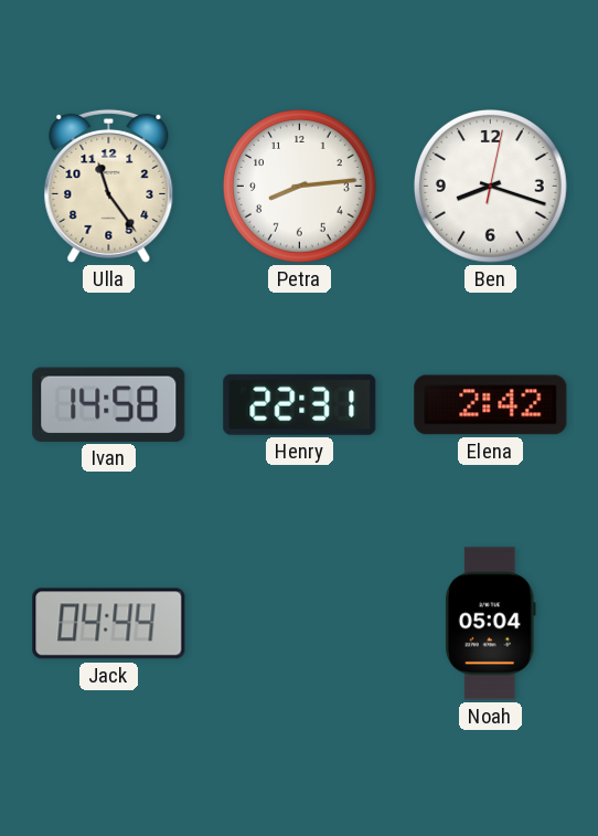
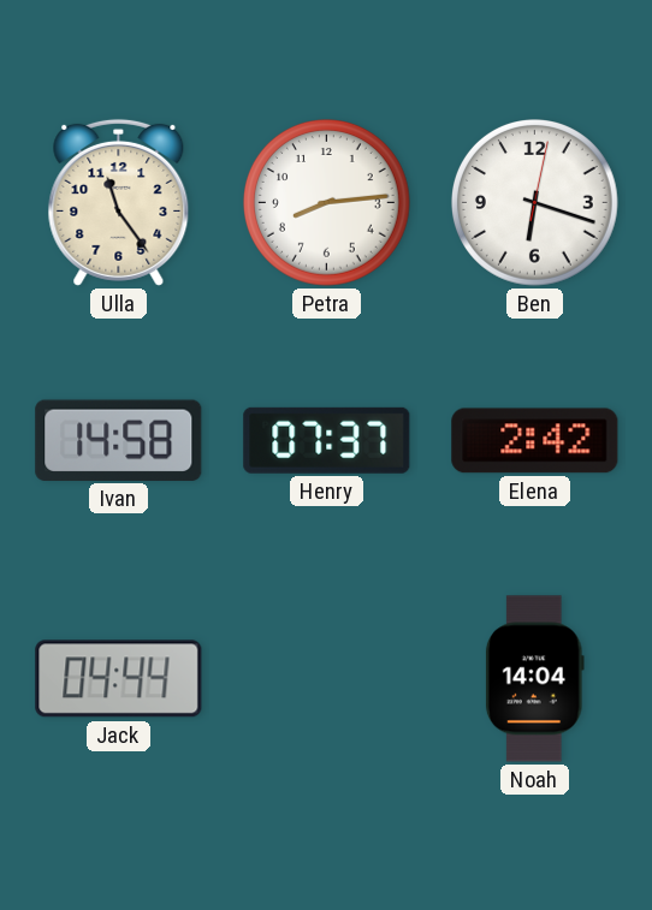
Ben: 8:18 -> 6:18
Henry: 22:31 -> 07:37
Noah: 05:04 -> 14:04
